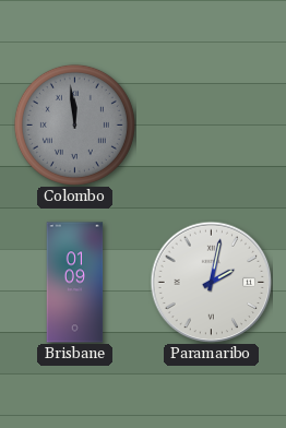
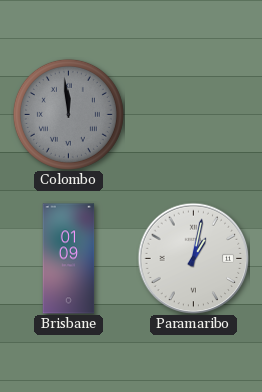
Paramaribo: 2:02 -> 1:02
